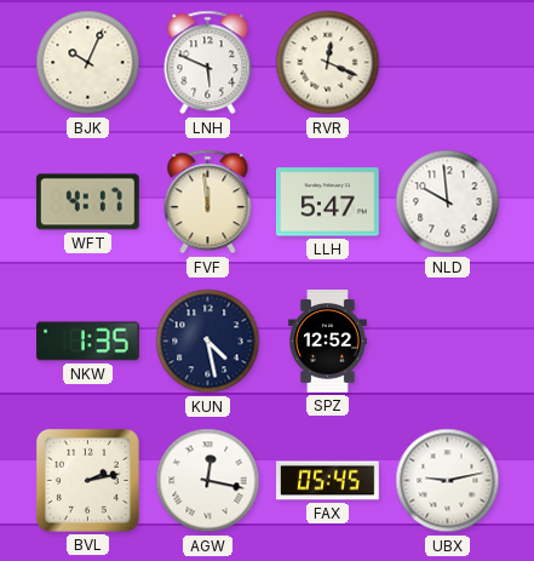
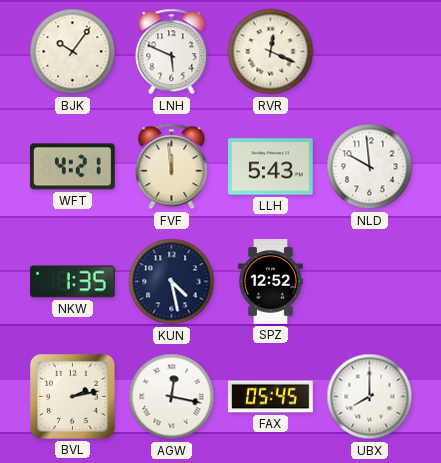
BJK: 10:04 -> 10:06
WFT: 4:17 -> 4:21
LLH: 5:47 -> 5:43
UBX: 9:13 -> 8:00
